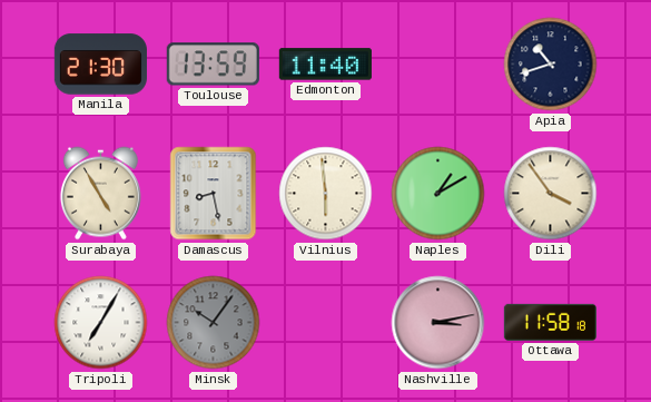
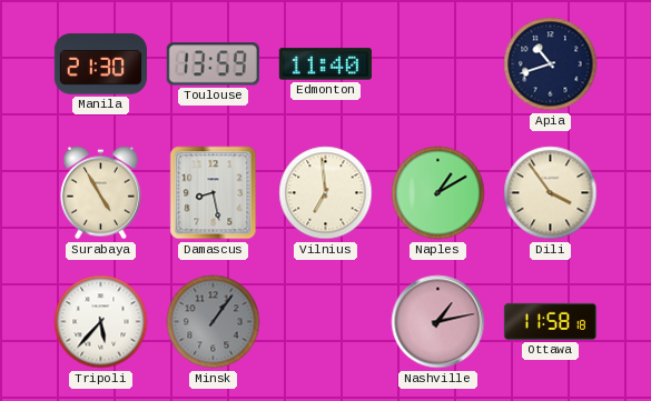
Vilnius: 5:59 -> 6:59
Tripoli: 7:05 -> 5:37
Minsk: 10:06 -> 1:06
Nashville: 3:13 -> 1:13
